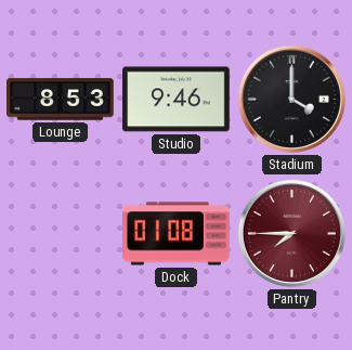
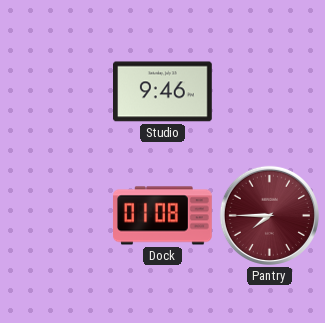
Lounge: 8:53 -> none
Stadium: 4:00 -> none
